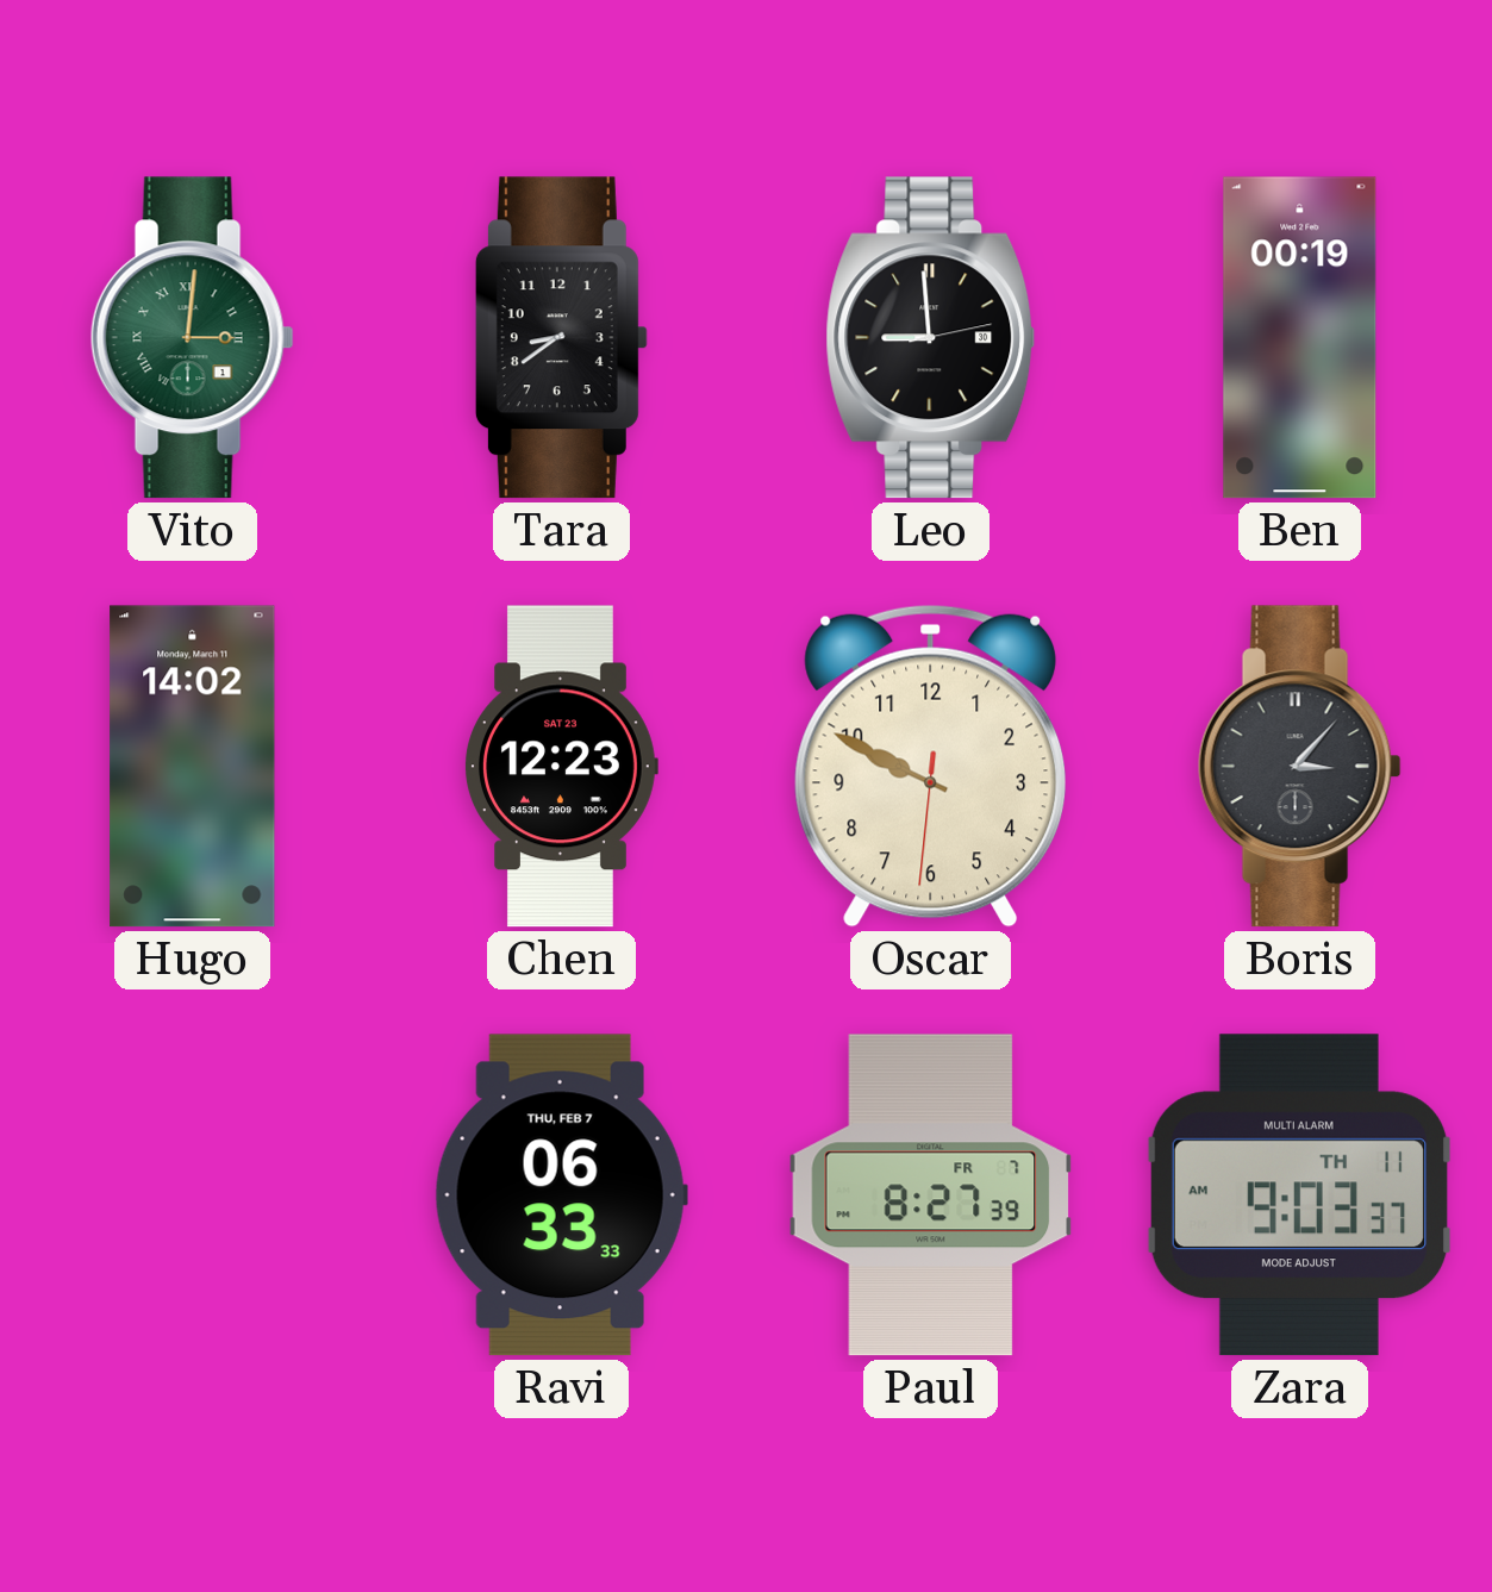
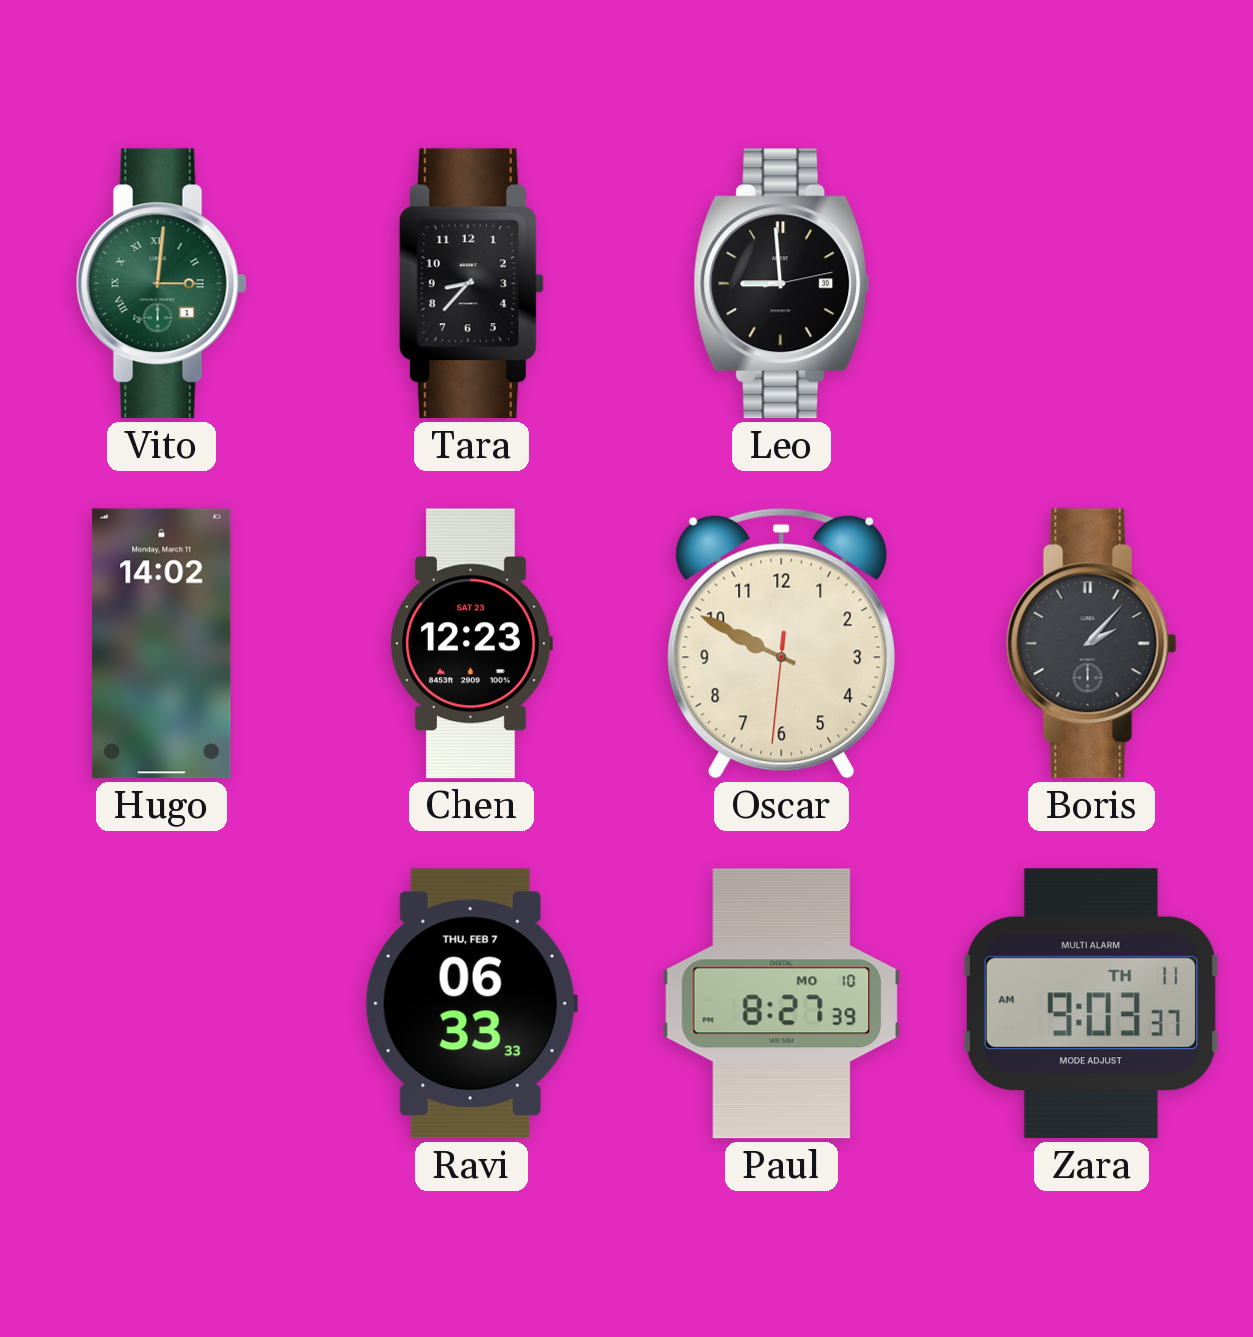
Tara: 8:39 -> 8:37
Ben: 00:19 -> none
Boris: 3:07 -> 2:07
Paul date: FR 7 -> MO 10
